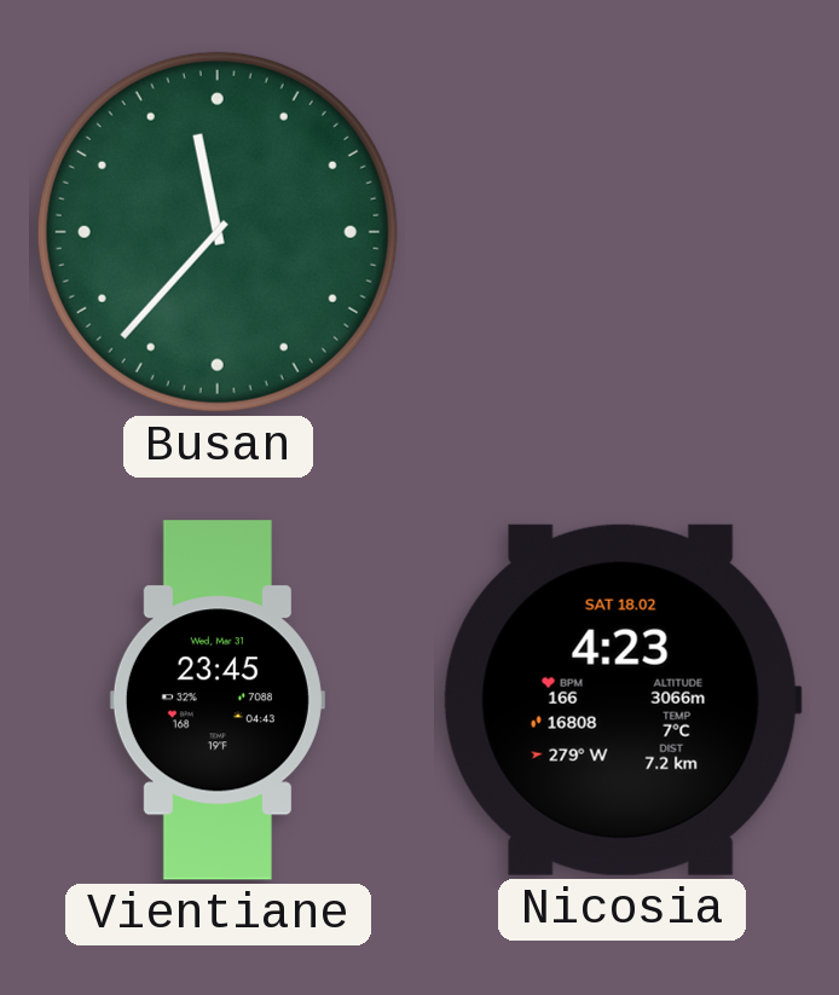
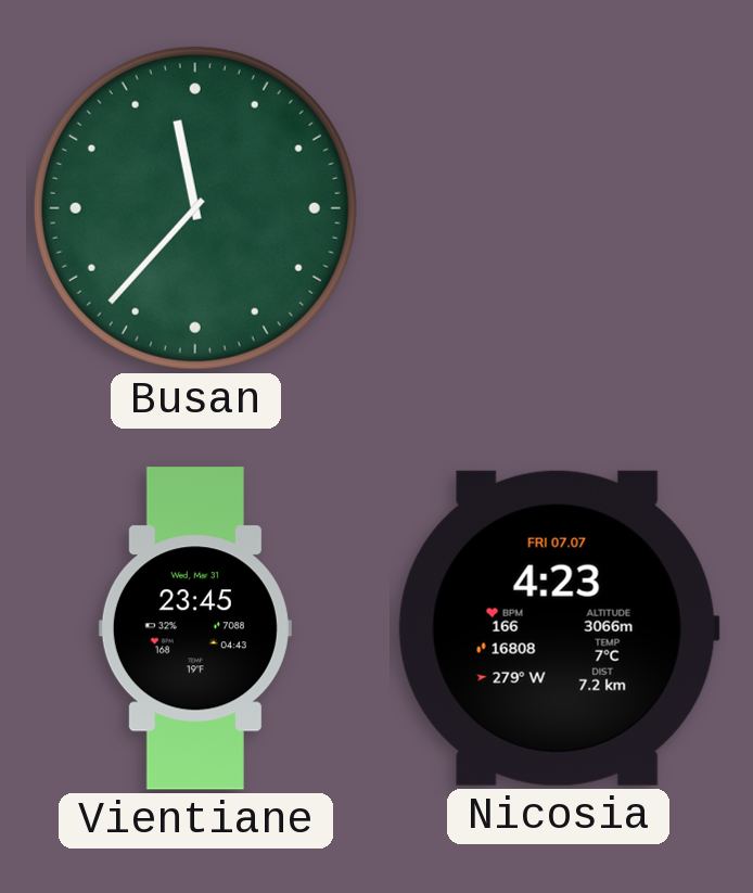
Nicosia date: SAT 18.02 -> FRI 07.07
